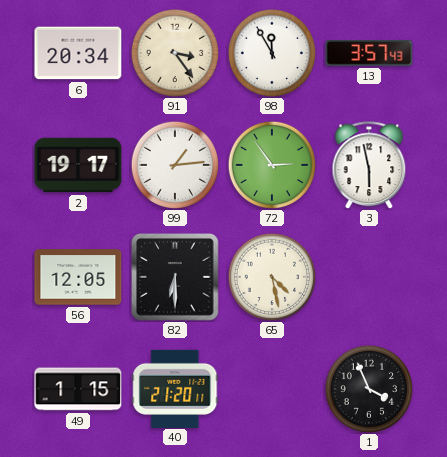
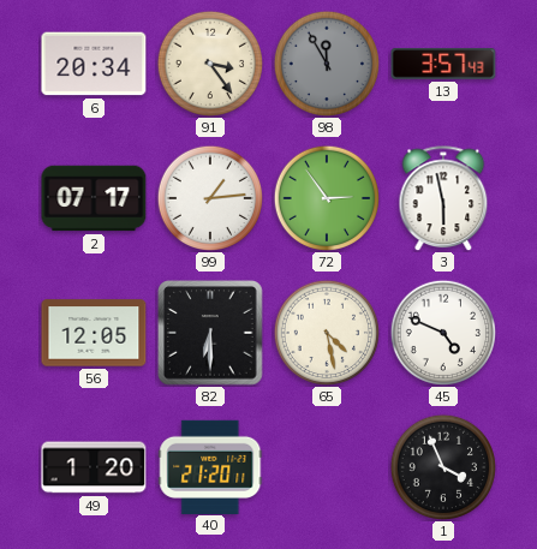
98 dial: white -> grey
2: 19:17 -> 07:17
45: none -> 4:49
49: 1:15 -> 1:20
